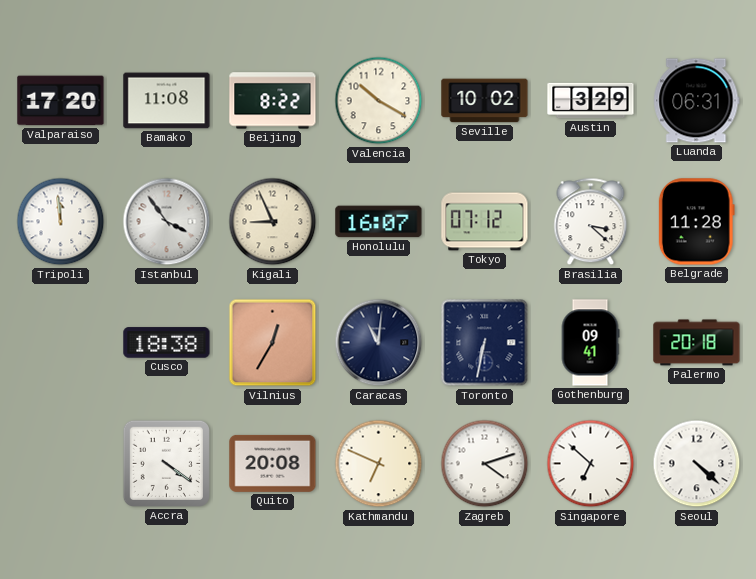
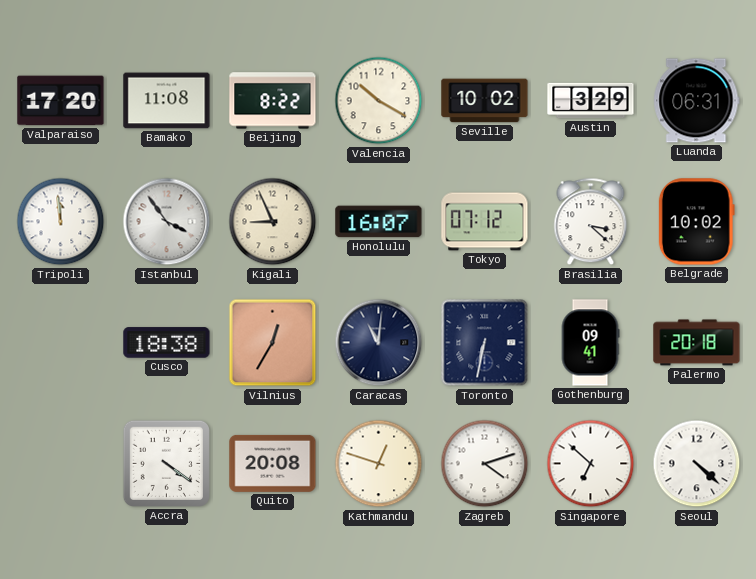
Belgrade: 11:28 -> 10:02
Kathmandu: 6:49 -> 12:48
